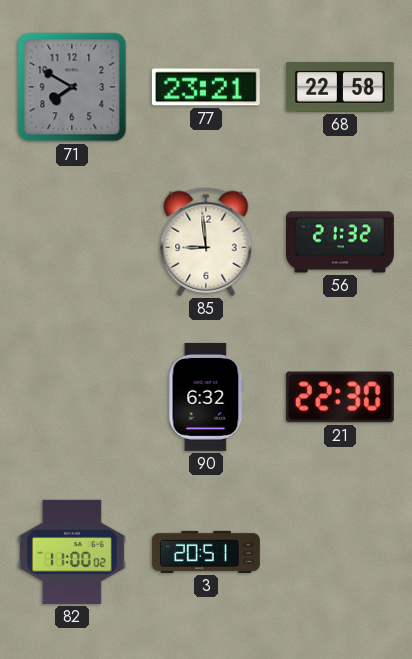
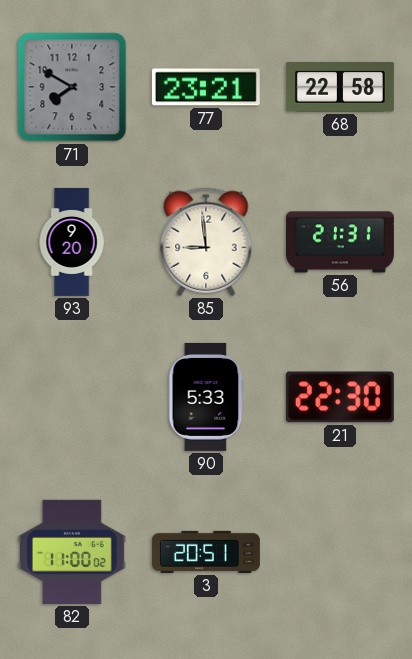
93: none -> 9:20
56: 21:32 -> 21:31
90: 6:32 -> 5:33
